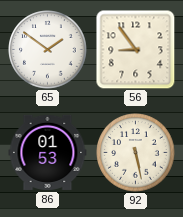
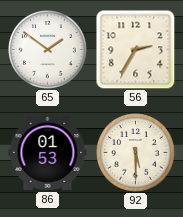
56: 8:54 -> 2:35
92: 5:28 -> 5:30
